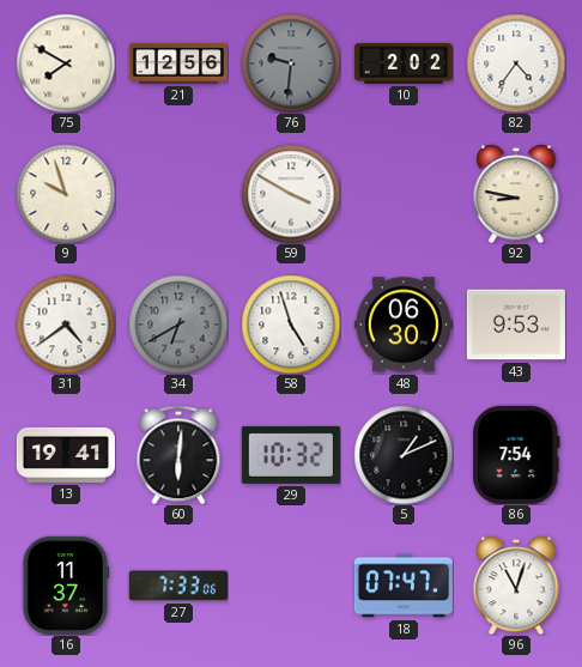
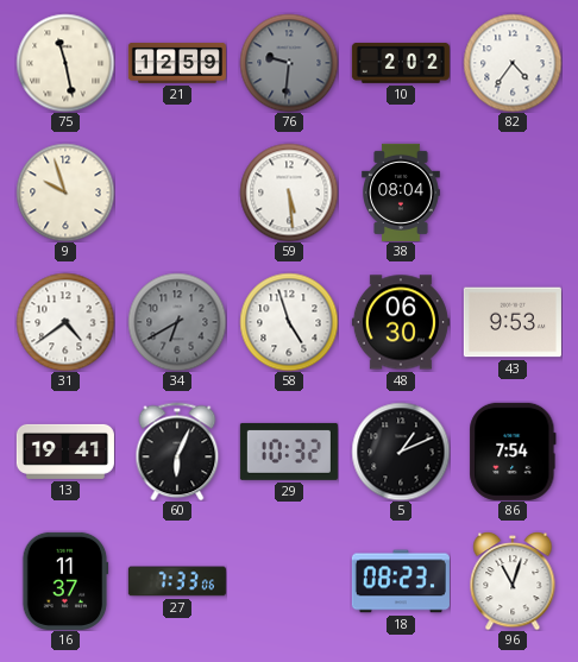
75: 7:50 -> 11:28
21: 12:56 -> 12:59
59: 3:50 -> 5:29
38: none -> 08:04
92: 8:47 -> none
60: 6:01 -> 6:04
18: 07:47 -> 08:23
